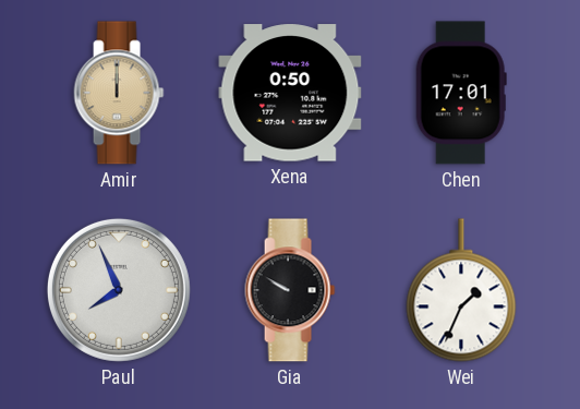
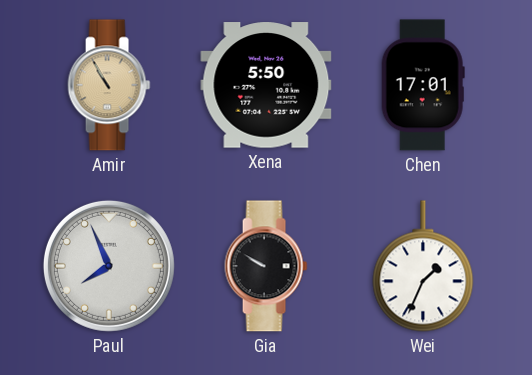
Amir: 12:00 -> 10:55
Xena: 0:50 -> 5:50
